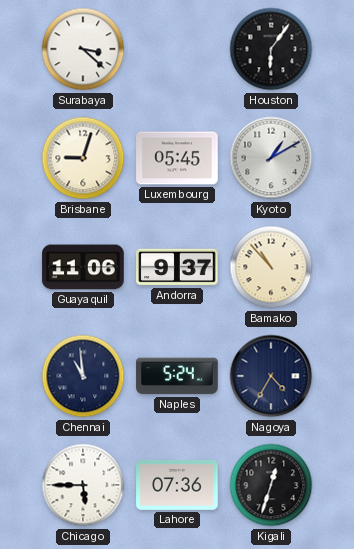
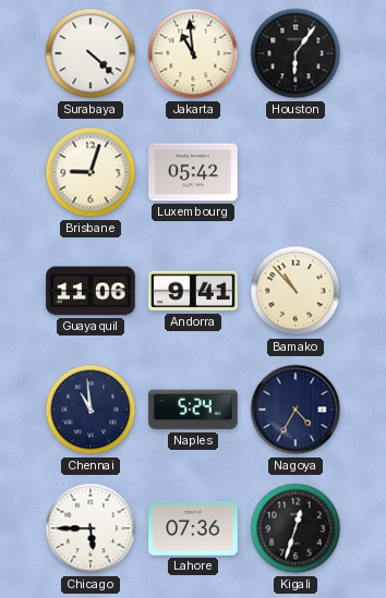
Surabaya: 3:22 -> 4:22
Jakarta: none -> 10:59
Luxembourg: 05:45 -> 05:42
Kyoto: 1:10 -> none
Andorra: 9:37 -> 9:41
